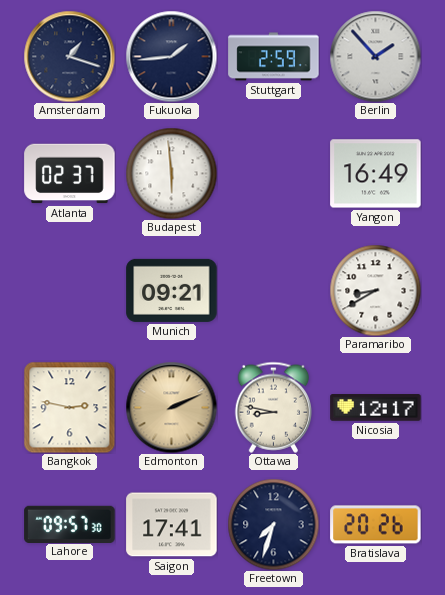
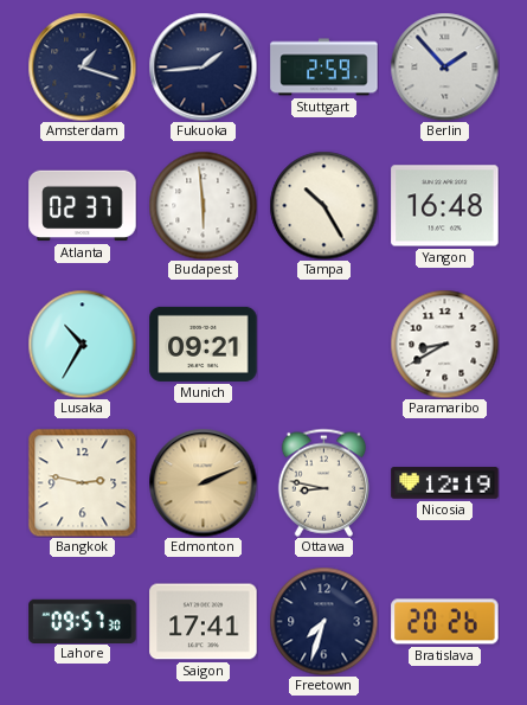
Tampa: none -> 10:25
Yangon: 16:49 -> 16:48
Lusaka: none -> 10:35
Nicosia: 12:17 -> 12:19
